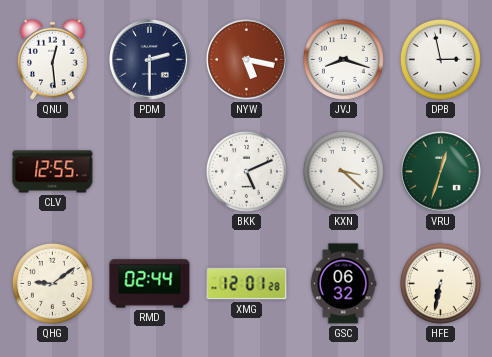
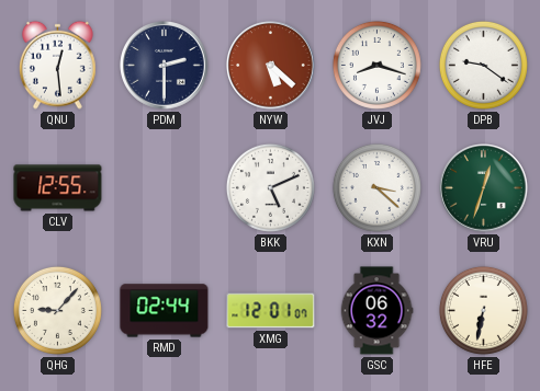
NYW: 5:17 -> 5:22
DPB: 2:58 -> 9:21
QHG: 9:09 -> 9:07
XMG: 12:01:28 -> 12:01:07
